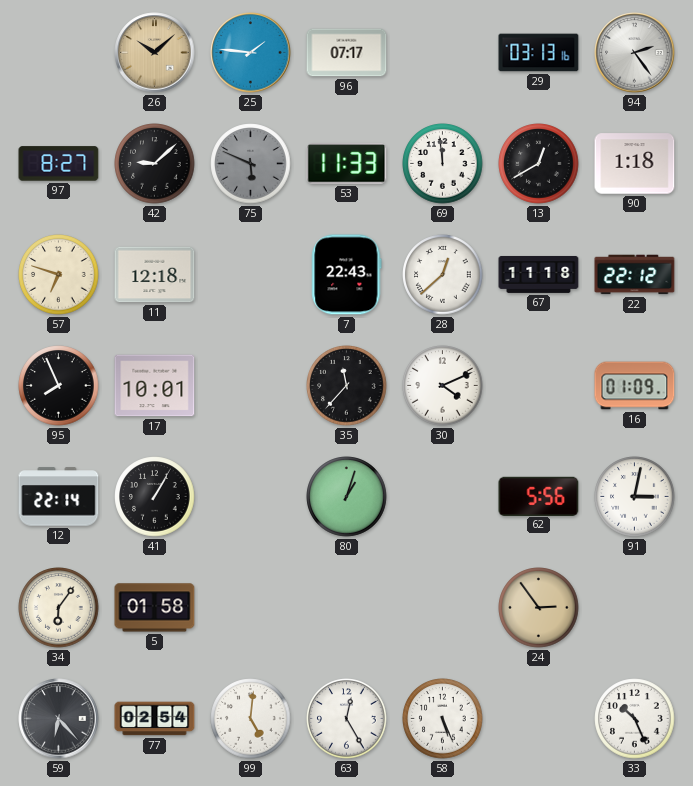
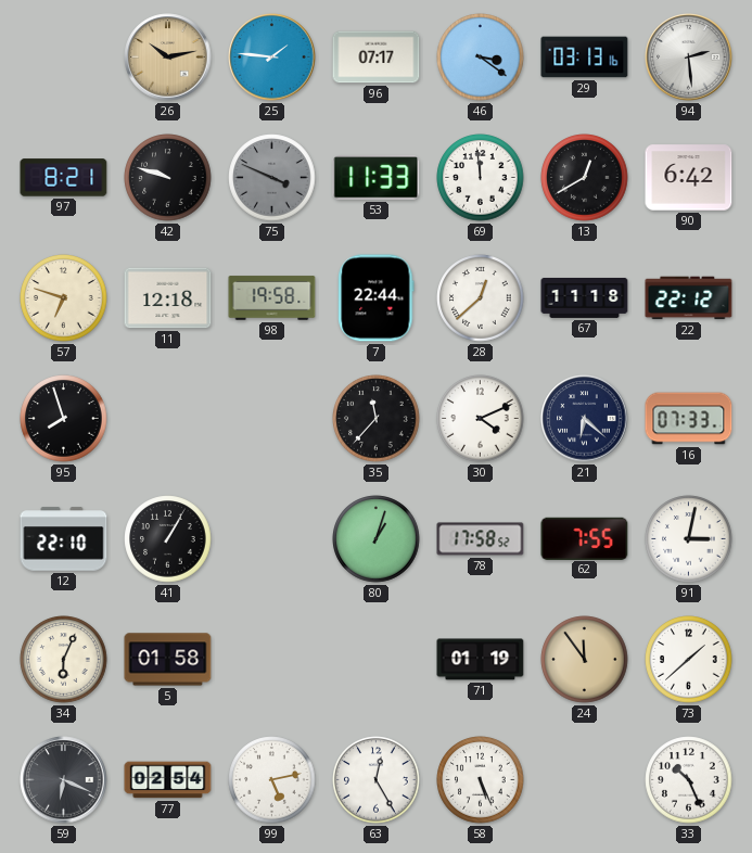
26: 10:08 -> 10:13
46: none -> 3:21
94: 2:24 -> 2:29
97: 8:27 -> 8:21
42: 9:08 -> 9:48
75: 5:49 -> 3:49
90: 1:18 -> 6:42
98: none -> 19:58
7: 22:43 -> 22:44
95: 7:56 -> 7:57
17: 10:01 -> none
21: none -> 6:22
16: 01:09 -> 07:33
12: 22:14 -> 22:10
78: none -> 17:58
62: 5:56 -> 7:55
34: 6:06 -> 6:04
71: none -> 01:19
24: 2:54 -> 11:54
73: none -> 1:38
59: 6:23 -> 6:19
99: 5:01 -> 5:13
